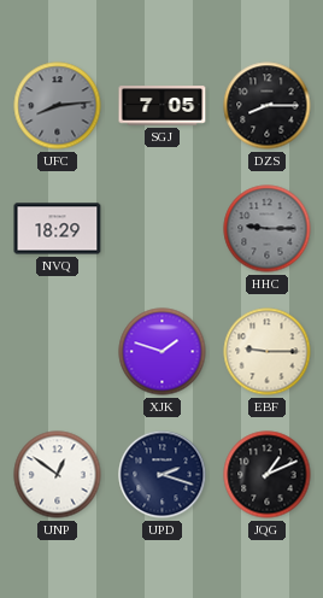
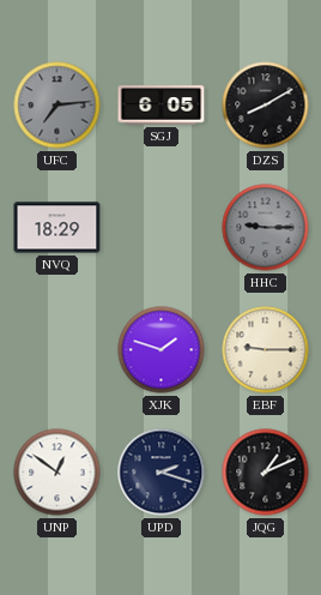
UFC: 8:14 -> 7:14
SGJ: 7:05 -> 6:05
DZS: 8:15 -> 8:10
